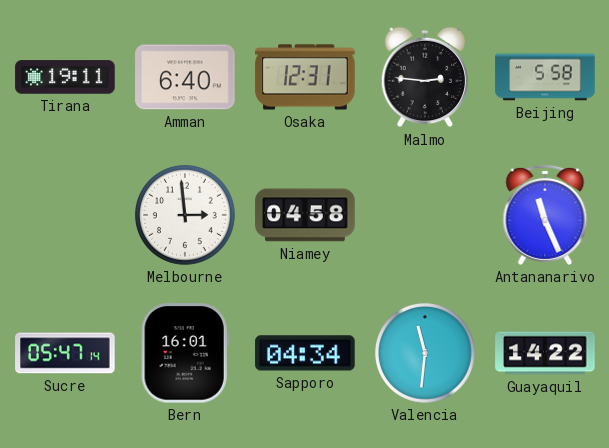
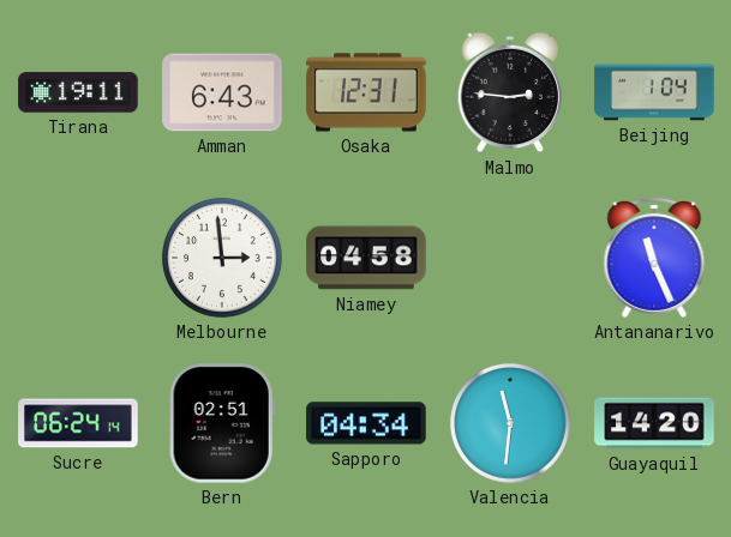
Amman: 6:40 -> 6:43
Beijing: 5:58 -> 1:04
Sucre: 05:47 -> 06:24
Bern: 16:01 -> 02:51
Guayaquil: 14:22 -> 14:20
